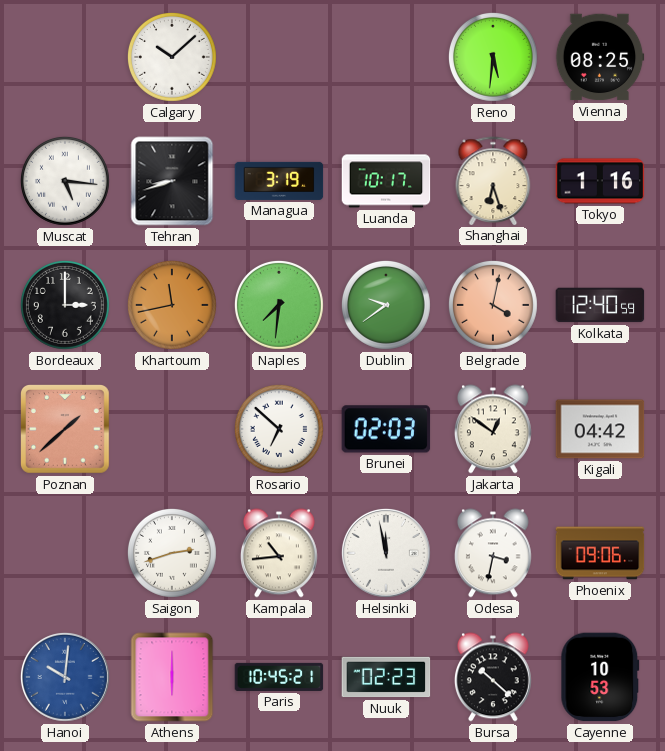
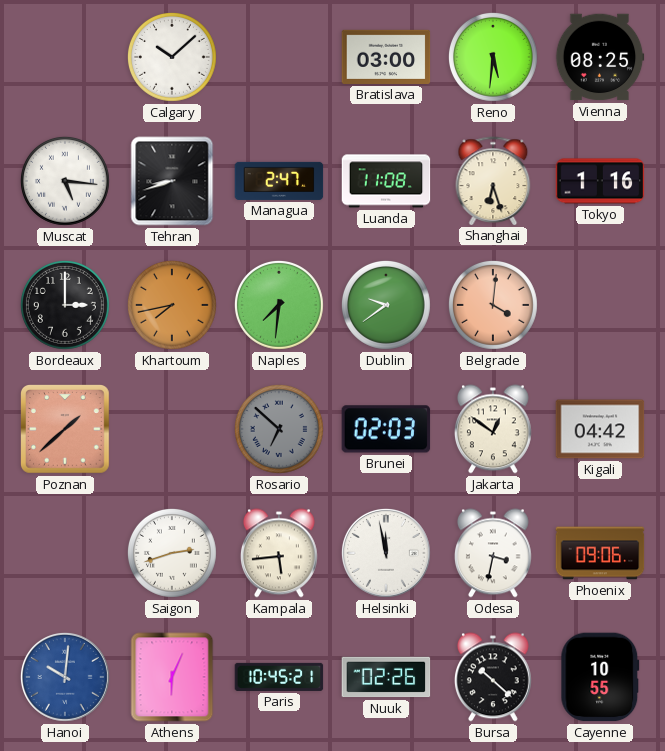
Bratislava: none -> 03:00
Managua: 3:19 -> 2:47
Luanda: 10:17 -> 11:08
Khartoum: 11:43 -> 7:43
Belgrade: 4:02 -> 4:01
Kolkata: 12:40 -> none
Rosario dial: white -> grey
Kampala: 10:44 -> 5:44
Athens: 6:00 -> 6:04
Nuuk: 02:23 -> 02:26
Cayenne: 10:53 -> 10:55
